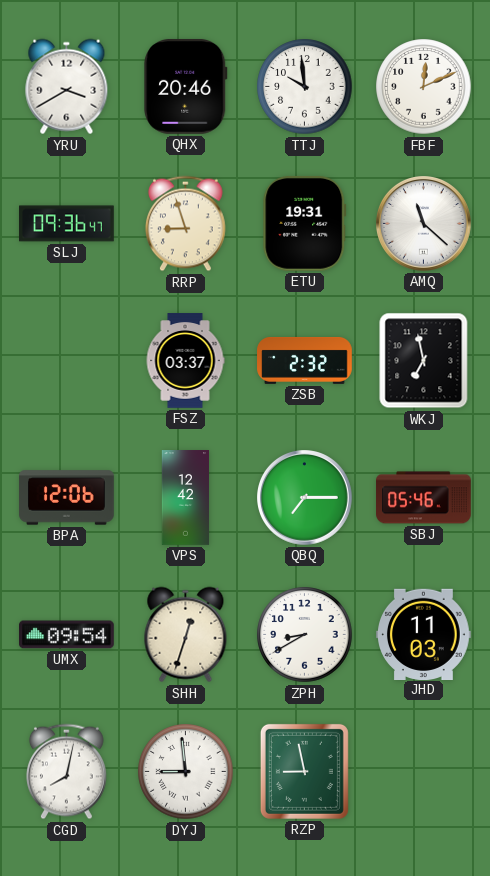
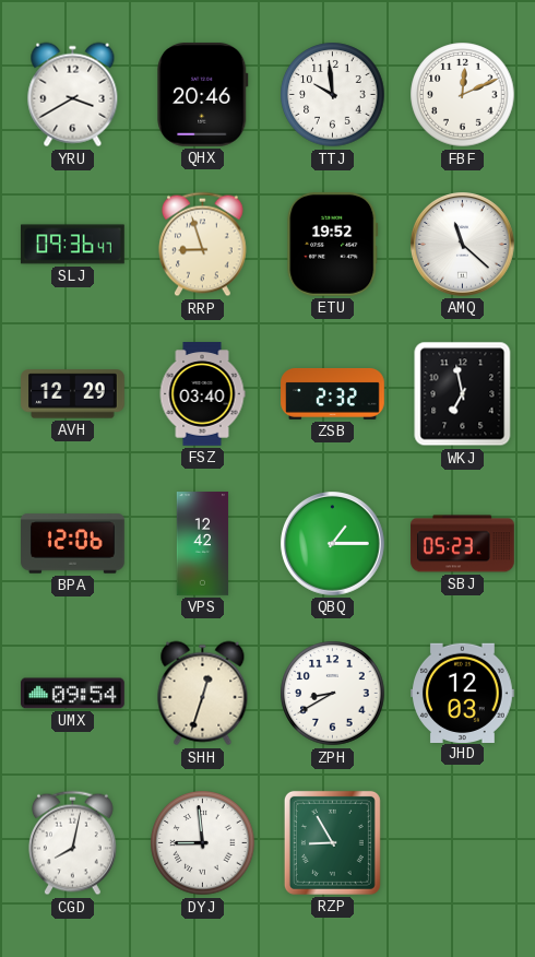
ETU: 19:31 -> 19:52
AVH: none -> 12:29
FSZ: 03:37 -> 03:40
QBQ: 7:15 -> 1:15
SBJ: 05:46 -> 05:23
JHD: 11:03 -> 12:03
RZP: 8:58 -> 8:55
